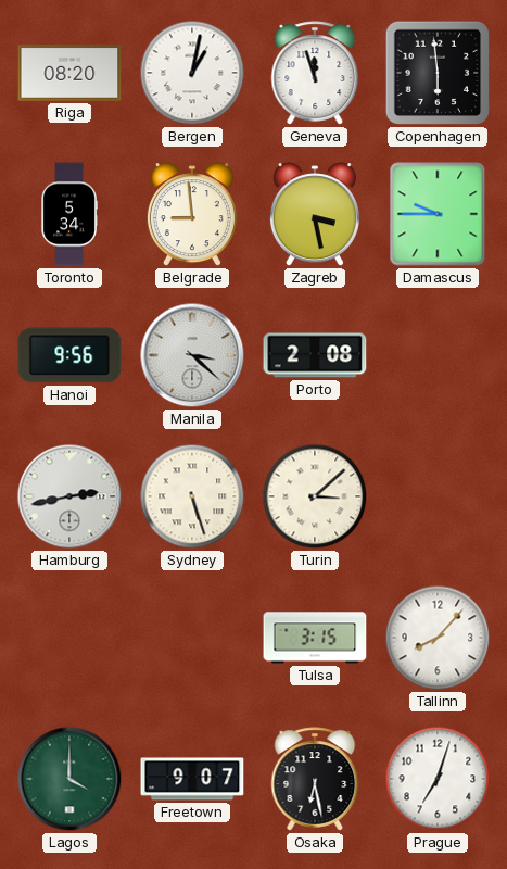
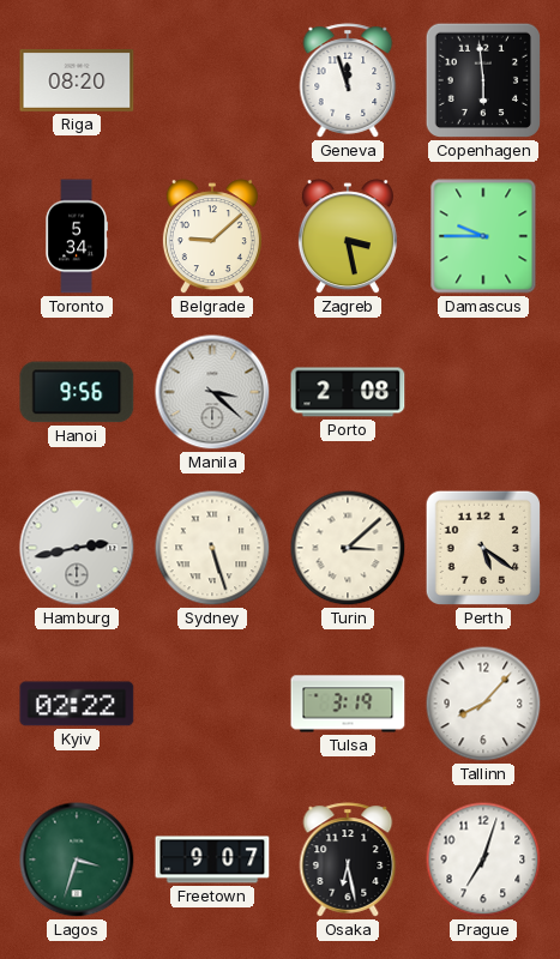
Bergen: 1:02 -> none
Belgrade: 8:59 -> 9:08
Perth: none -> 5:21
Kyiv: none -> 02:22
Tulsa: 3:15 -> 3:19
Lagos: 4:00 -> 3:33
